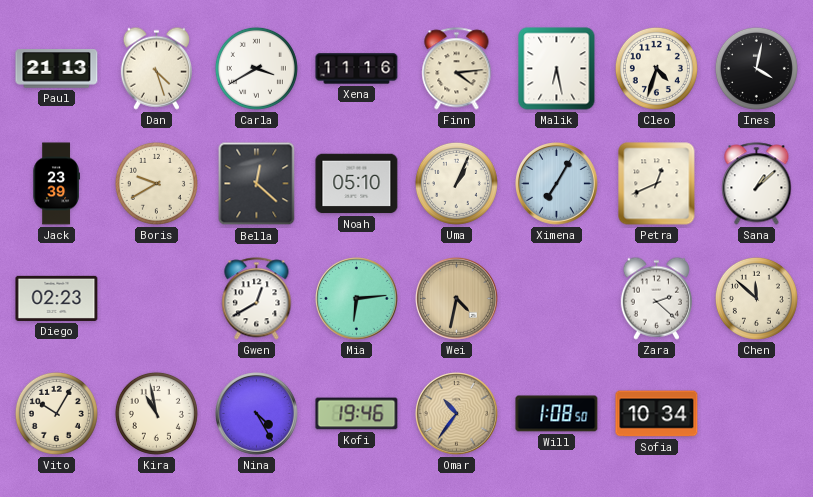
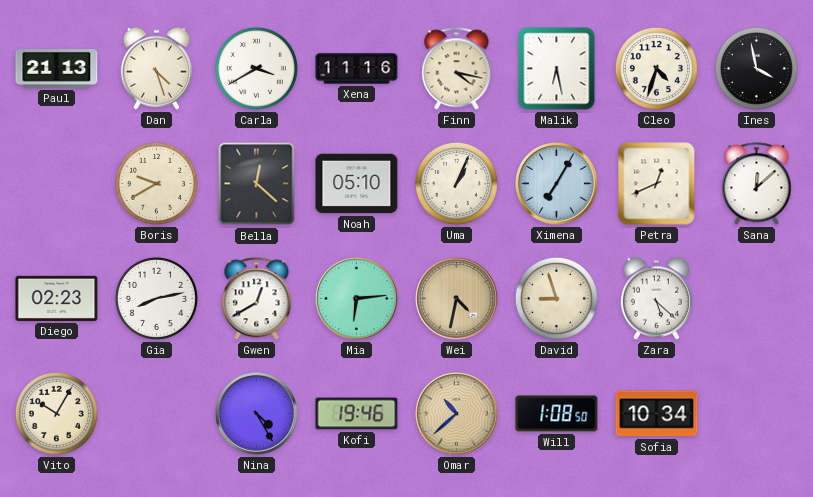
Finn: 4:14 -> 4:17
Ines: 4:02 -> 3:58
Jack: 23:39 -> none
Sana: 1:08 -> 12:08
Gia: none -> 8:13
David: none -> 8:57
Zara: 2:22 -> 5:22
Chen: 11:52 -> none
Kira: 10:58 -> none
Omar: 10:36 -> 10:38
